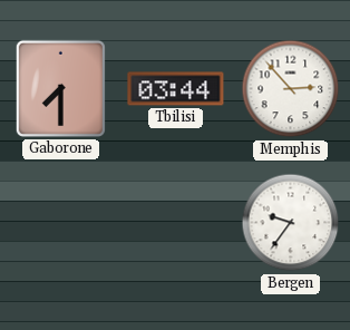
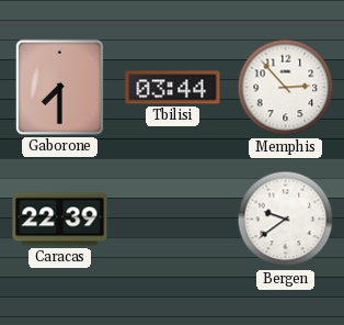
Caracas: none -> 22:39
Bergen: 9:36 -> 9:39
